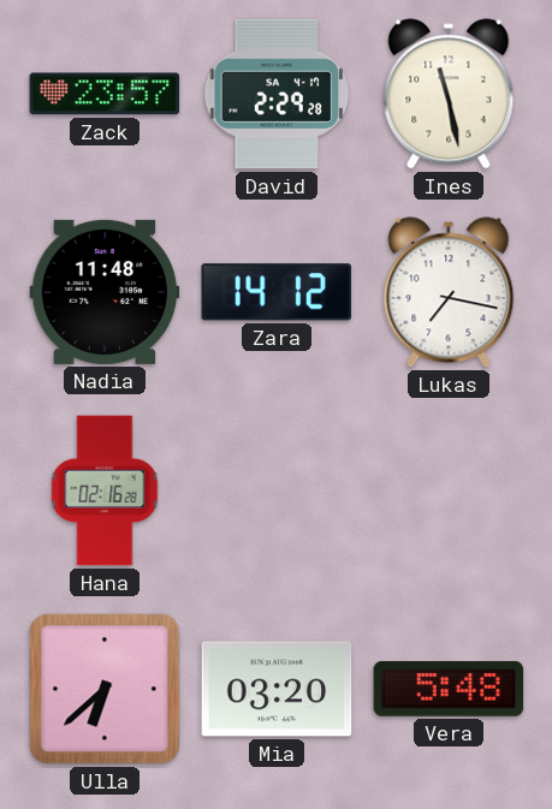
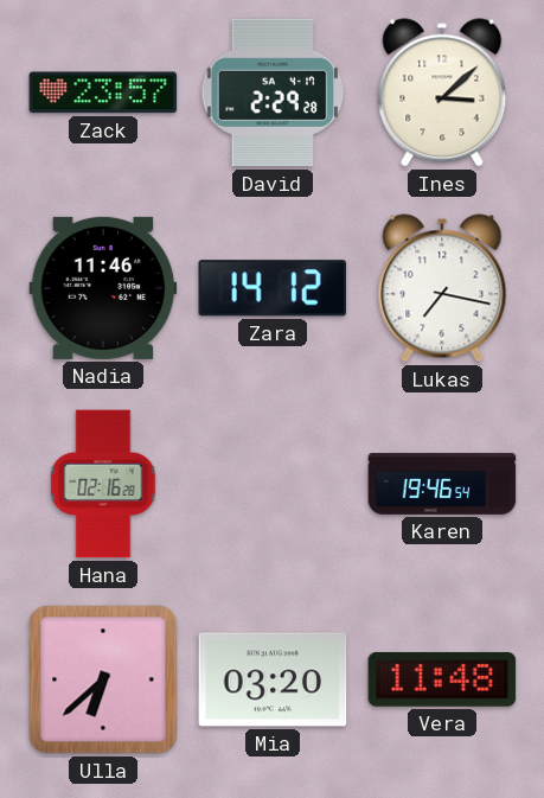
Ines: 11:28 -> 3:08
Nadia: 11:48 -> 11:46
Karen: none -> 19:46
Vera: 5:48 -> 11:48
